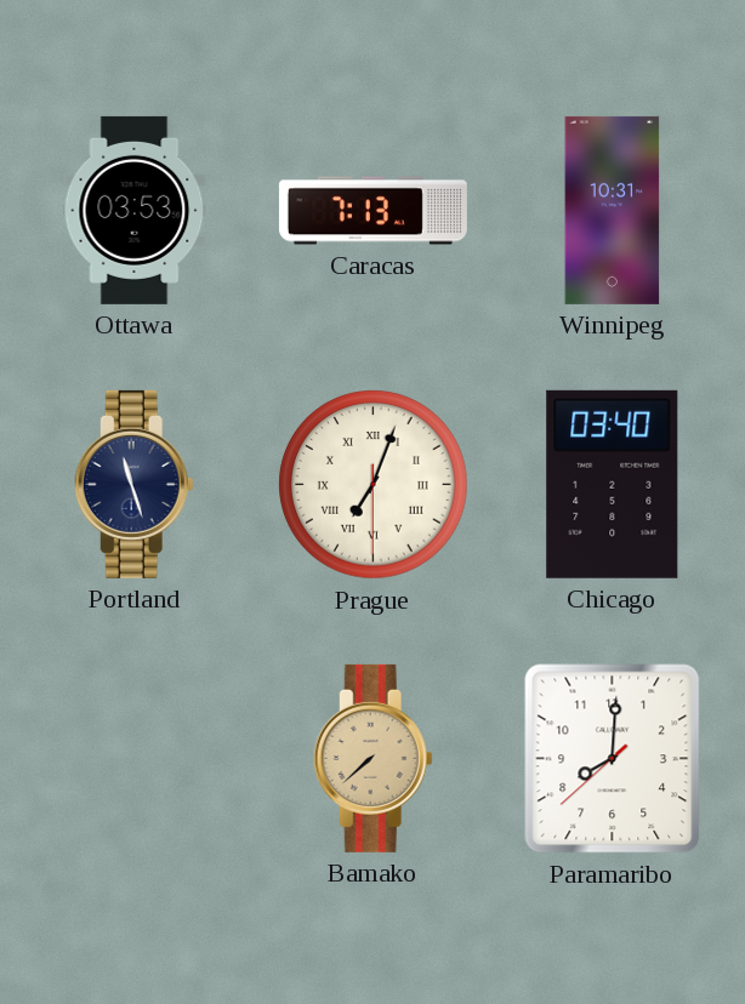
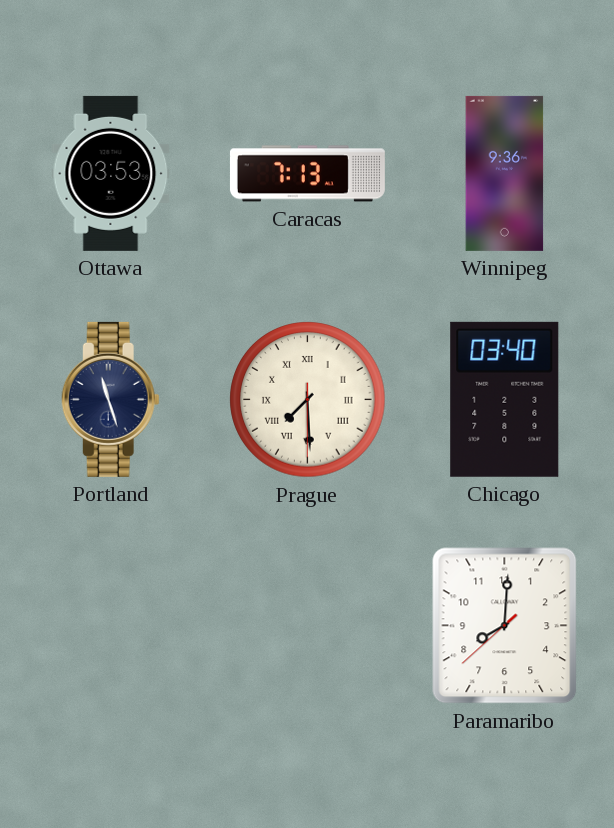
Winnipeg: 10:31 -> 9:36
Prague: 7:03 -> 7:29
Bamako: 7:38 -> none
